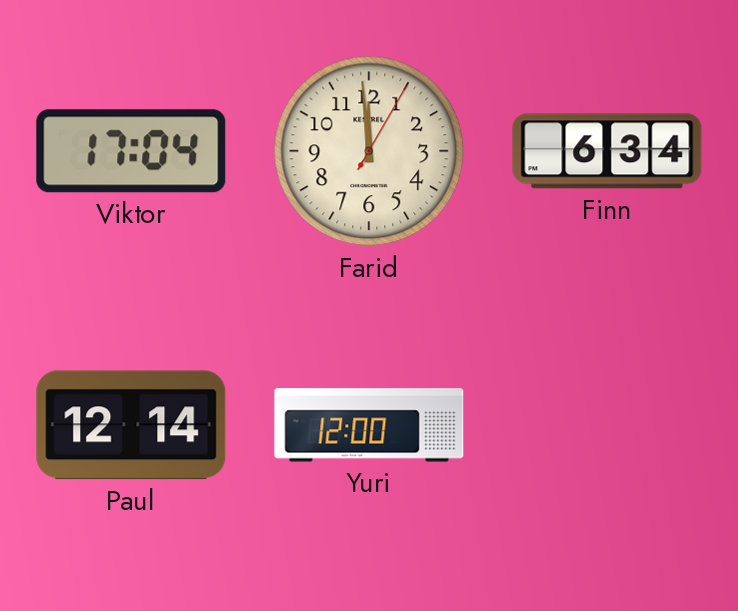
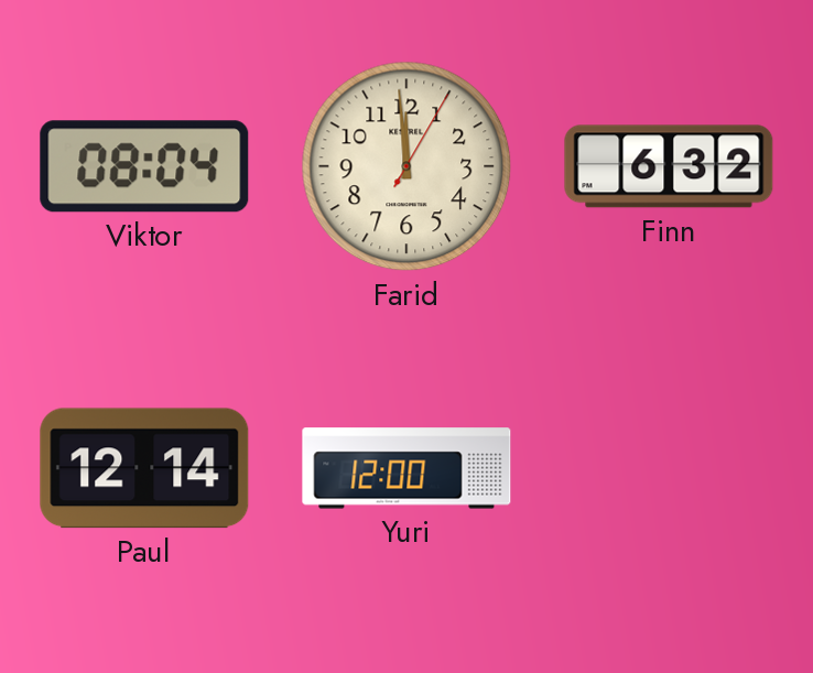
Viktor: 17:04 -> 08:04
Finn: 6:34 -> 6:32
